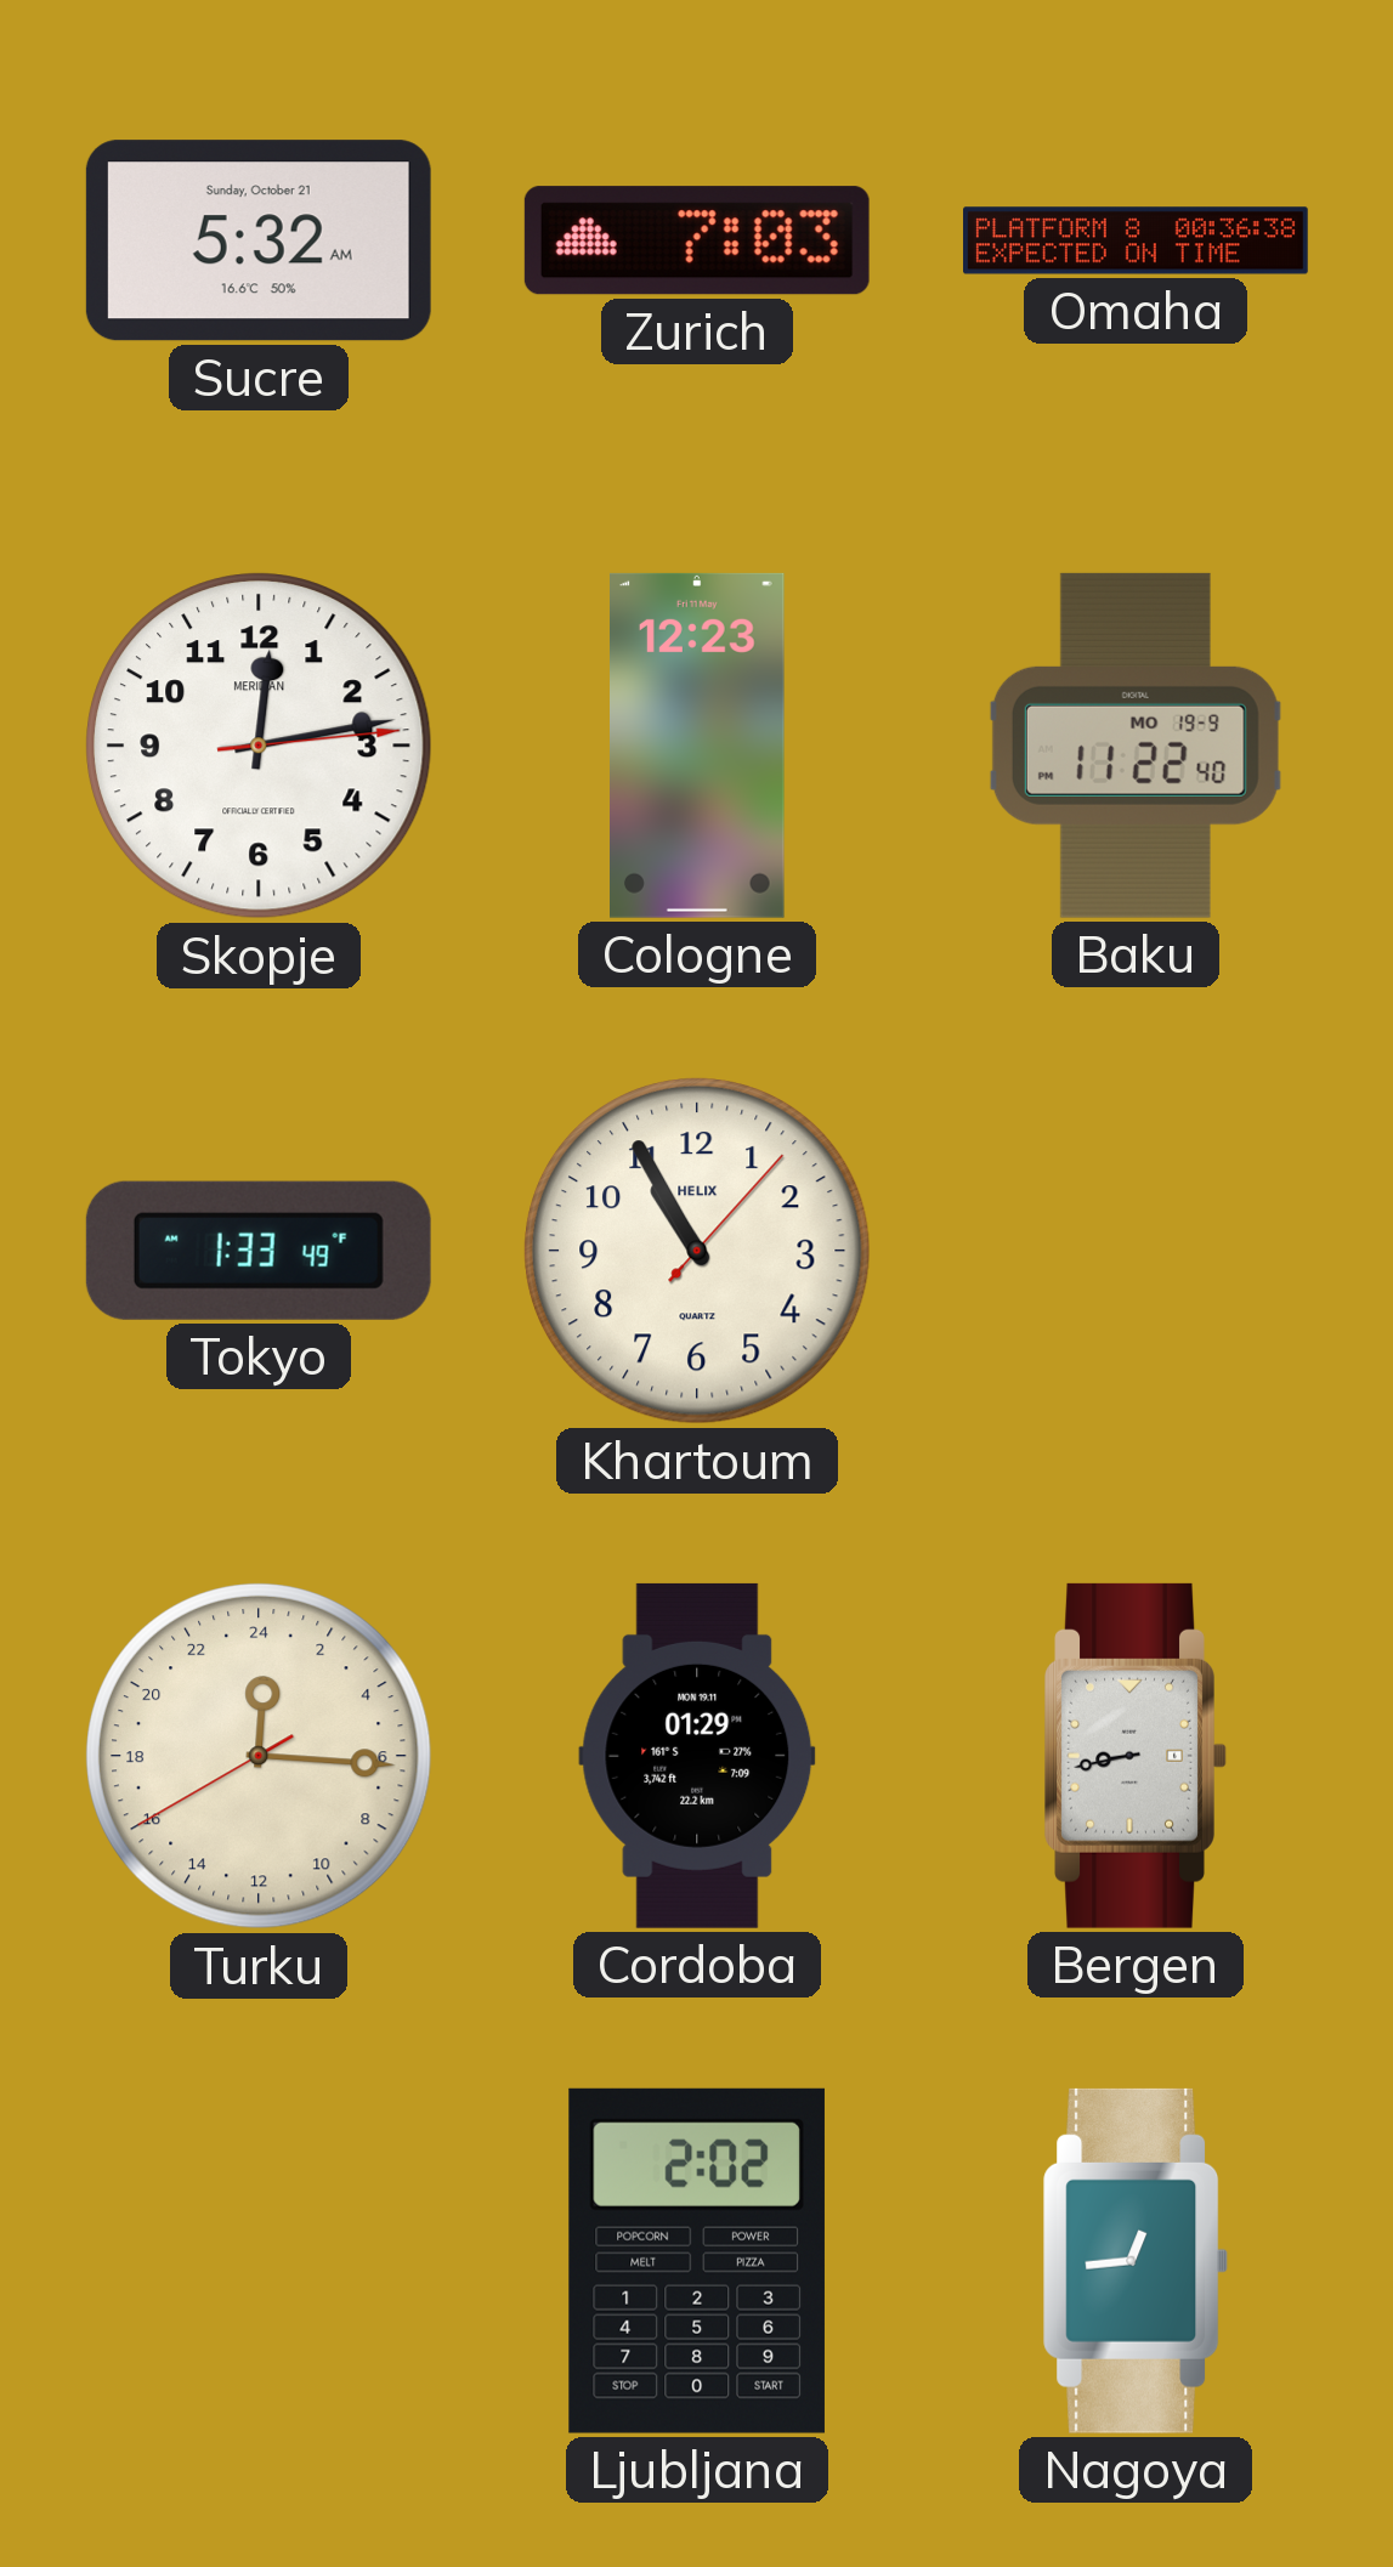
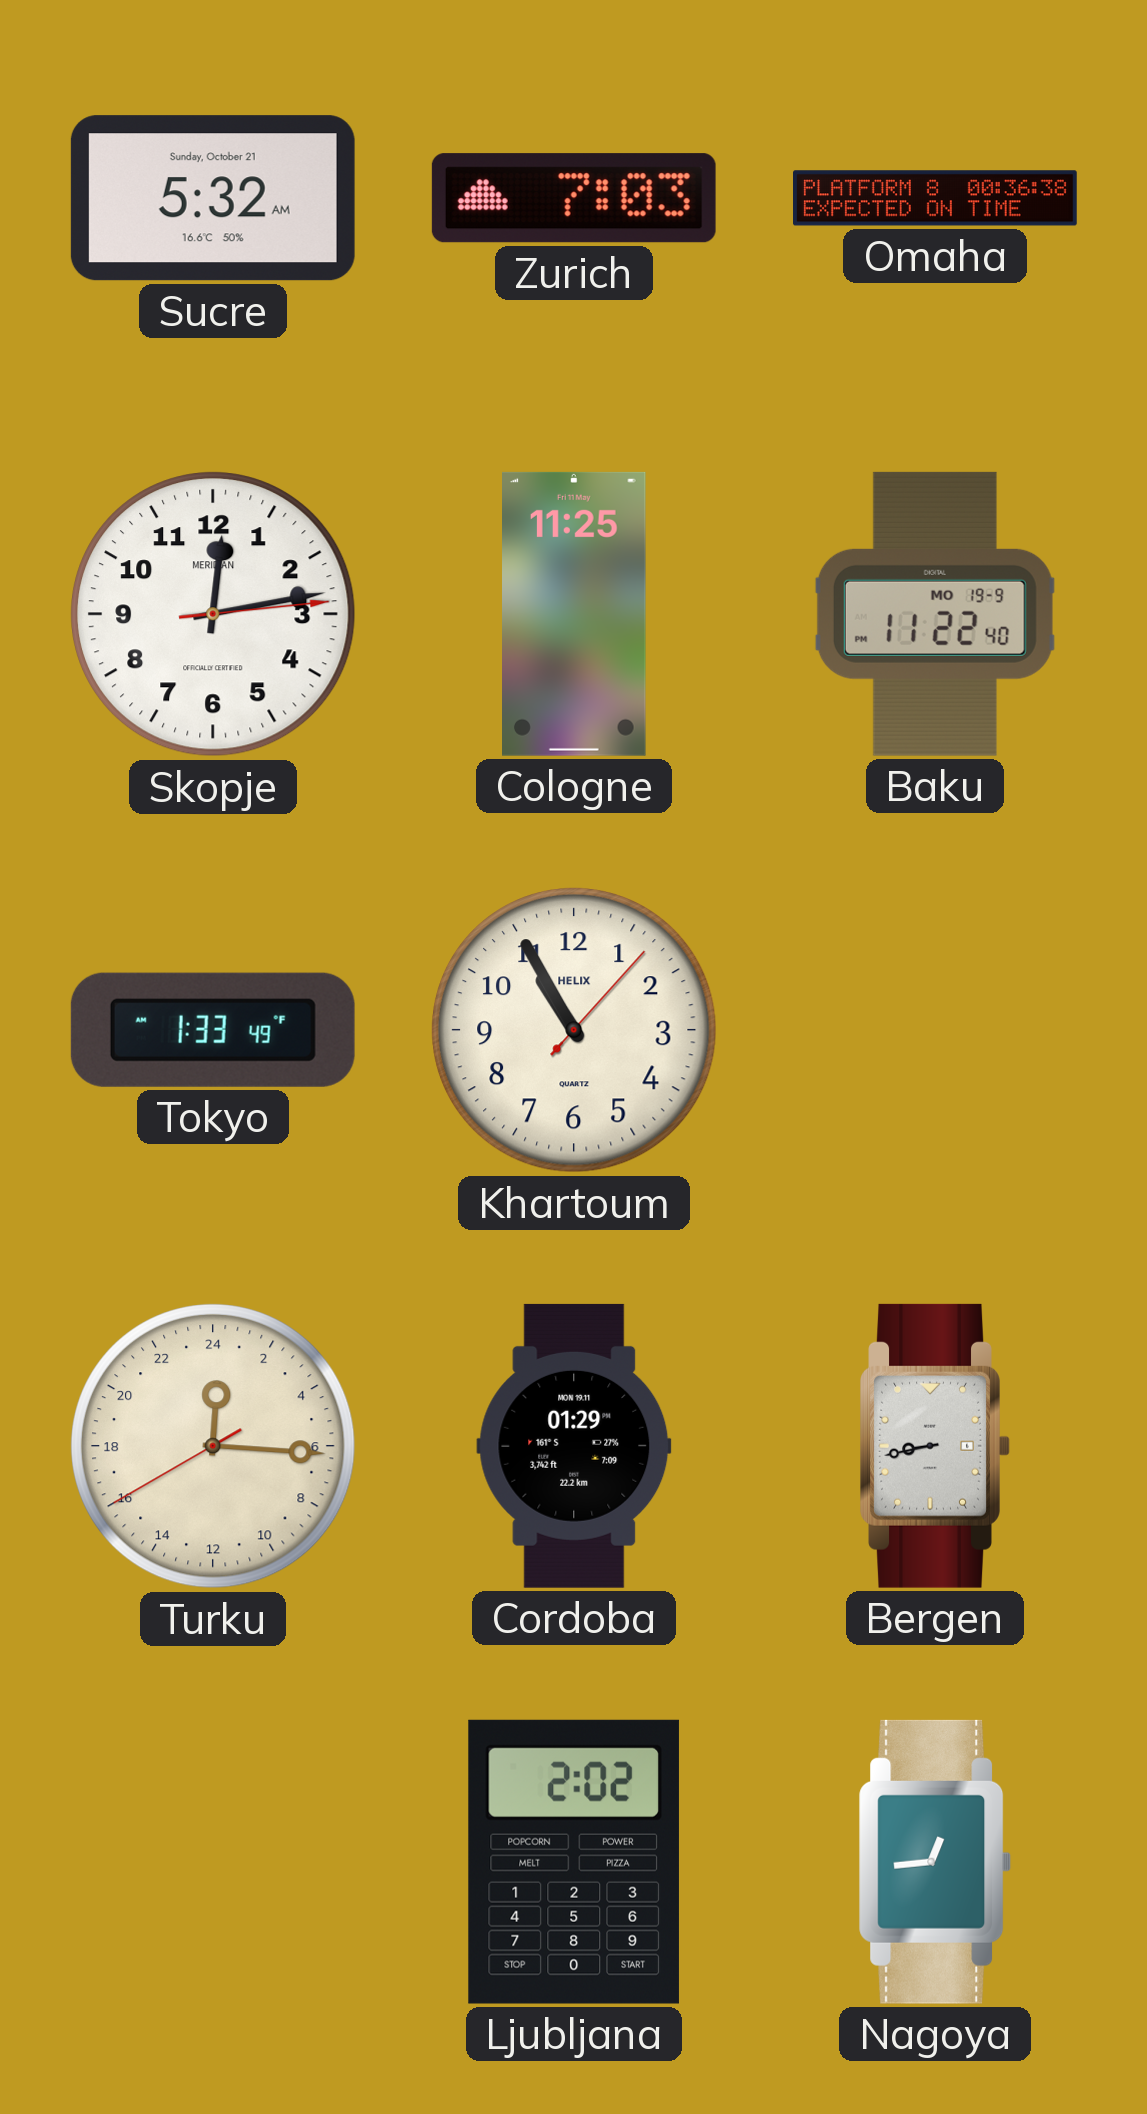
Cologne: 12:23 -> 11:25
